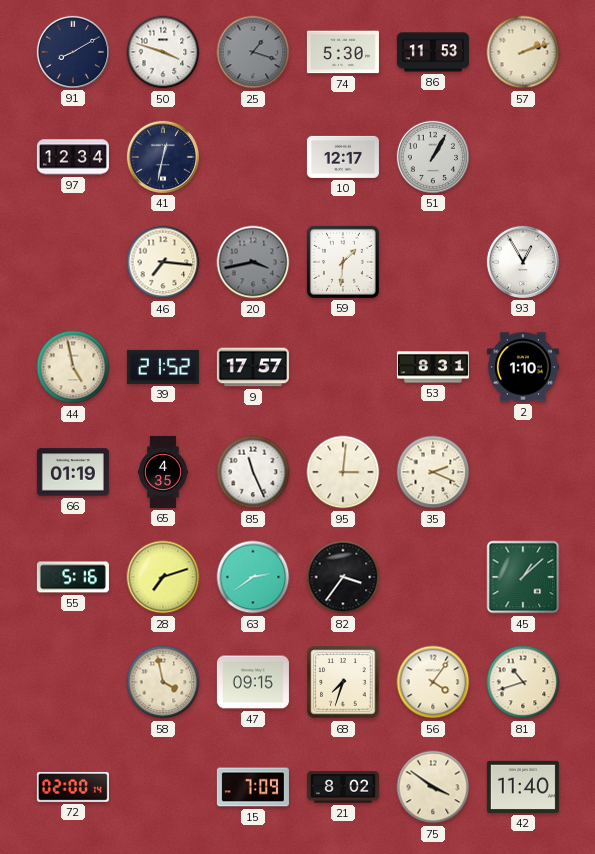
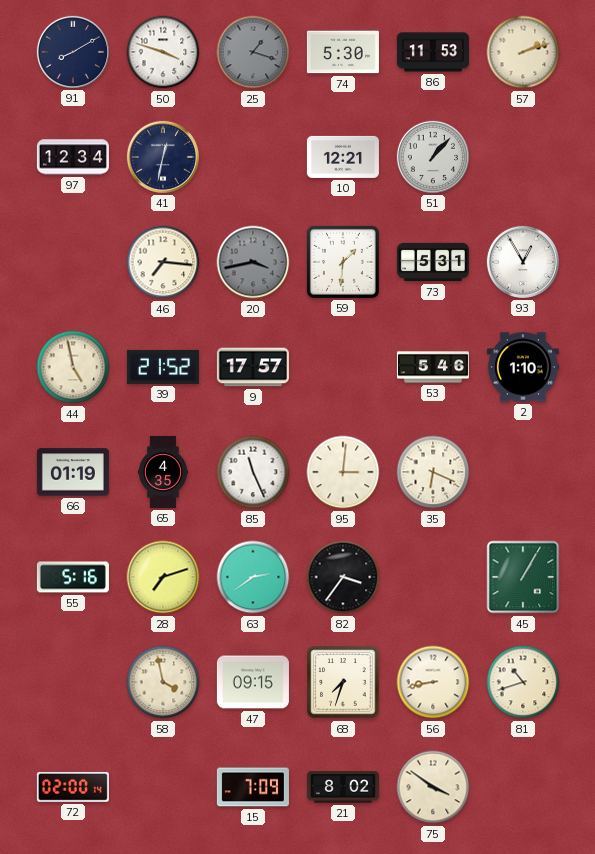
10: 12:17 -> 12:21
51: 1:05 -> 1:07
73: none -> 5:31
53: 8:31 -> 5:46
35: 2:19 -> 6:19
45: 1:08 -> 1:05
56: 4:06 -> 8:43
42: 11:40 -> none
